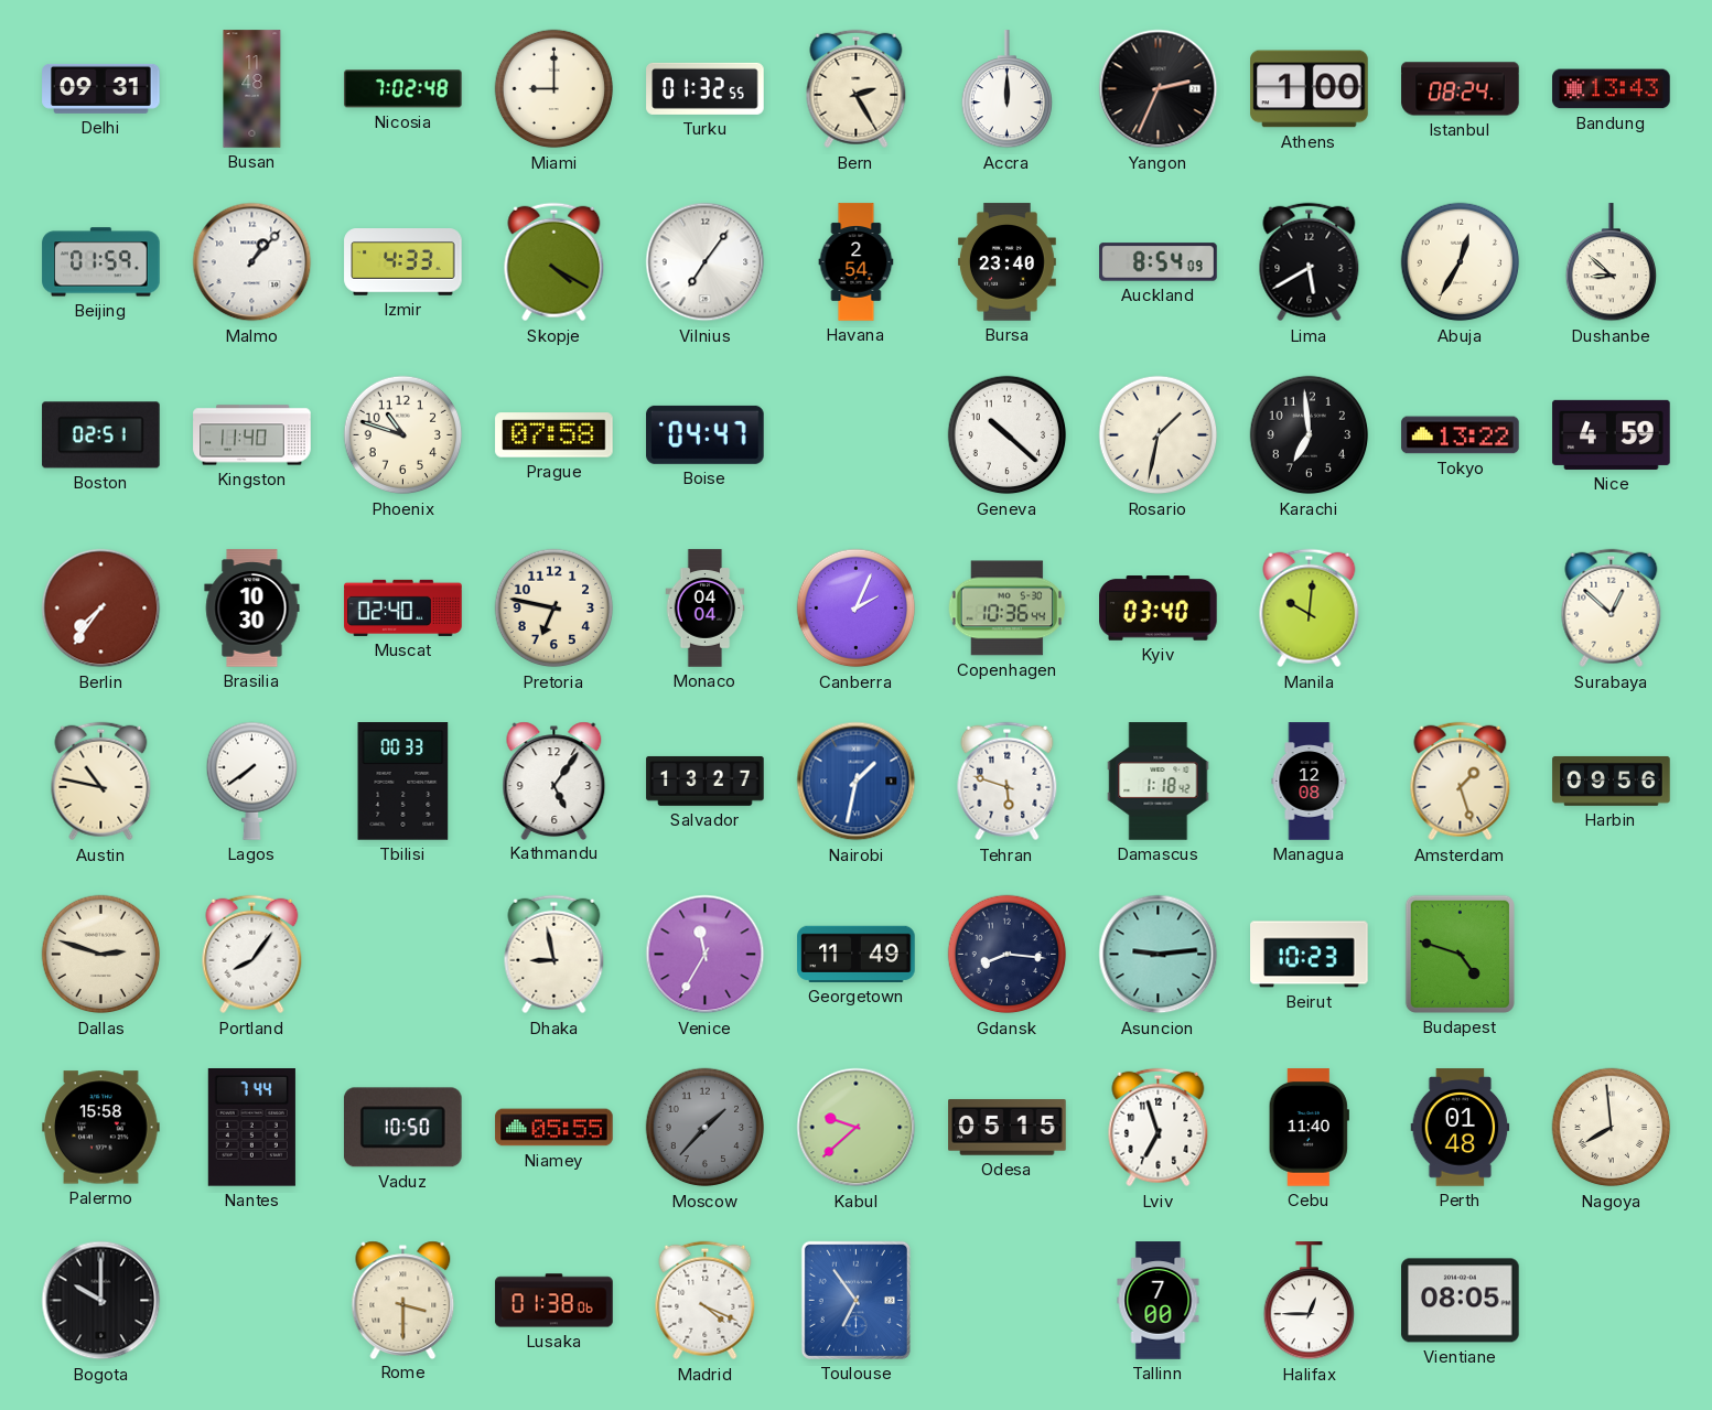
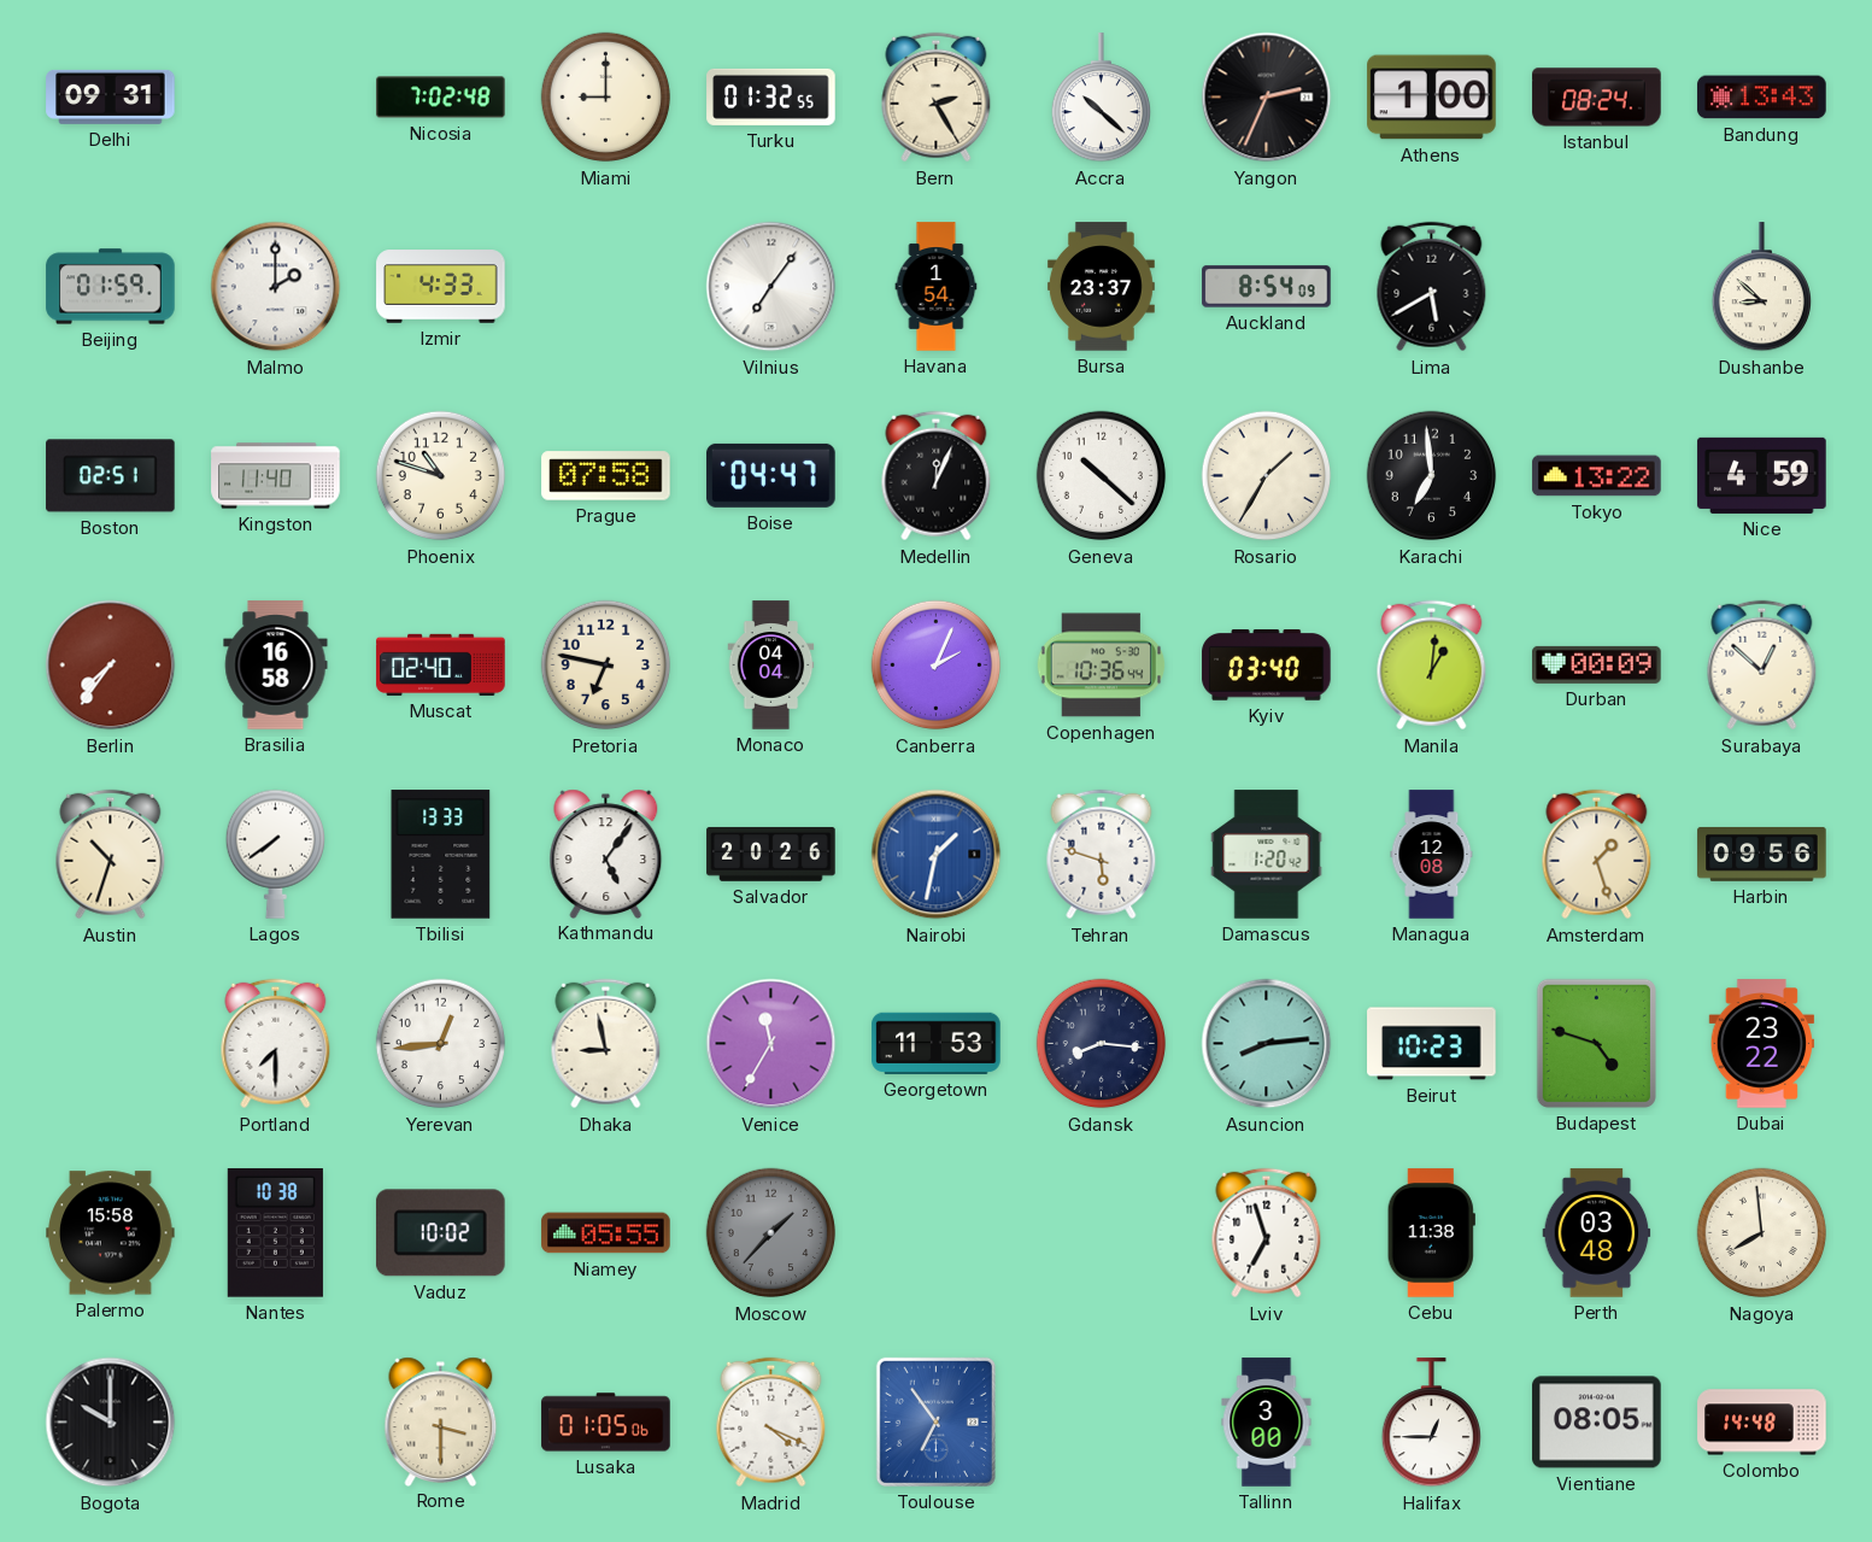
Busan: 11:48 -> none
Accra: 12:00 -> 10:22
Malmo: 1:07 -> 2:00
Skopje: 4:20 -> none
Havana: 2:54 -> 1:54
Bursa: 23:40 -> 23:37
Abuja: 12:35 -> none
Medellin: none -> 12:04
Rosario: 1:32 -> 1:35
Brasilia: 10:30 -> 16:58
Manila: 10:01 -> 1:01
Durban: none -> 00:09
Austin: 10:47 -> 10:33
Tbilisi: 00:33 -> 13:33
Salvador: 13:27 -> 20:26
Damascus: 1:18 -> 1:20
Dallas: 2:48 -> none
Portland: 8:06 -> 7:30
Yerevan: none -> 12:44
Georgetown: 11:49 -> 11:53
Asuncion: 9:14 -> 8:14
Dubai: none -> 23:22
Nantes: 7:44 -> 10:38
Vaduz: 10:50 -> 10:02
Kabul: 9:38 -> none
Odesa: 05:15 -> none
Cebu: 11:40 -> 11:38
Perth: 01:48 -> 03:48
Lusaka: 01:38 -> 01:05
Tallinn: 7:00 -> 3:00
Colombo: none -> 14:48
